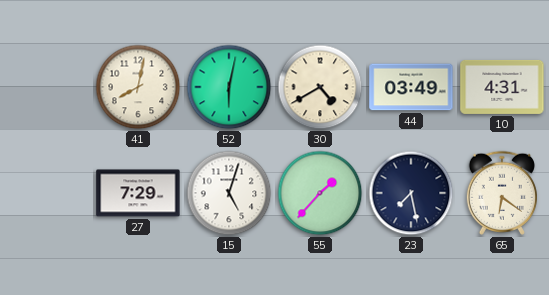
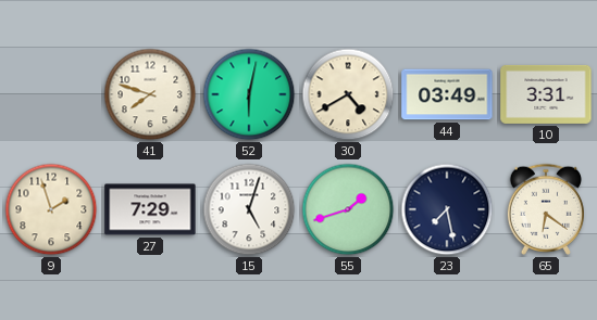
41: 8:02 -> 7:48
10: 4:31 -> 3:31
9: none -> 1:57
55: 1:37 -> 1:42
